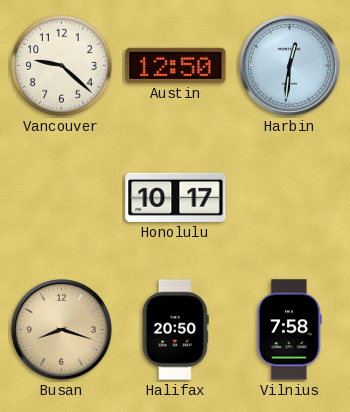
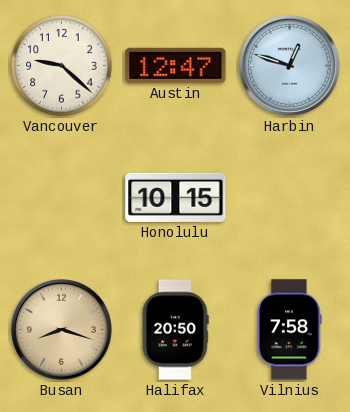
Austin: 12:50 -> 12:47
Harbin: 12:31 -> 12:48
Honolulu: 10:17 -> 10:15
